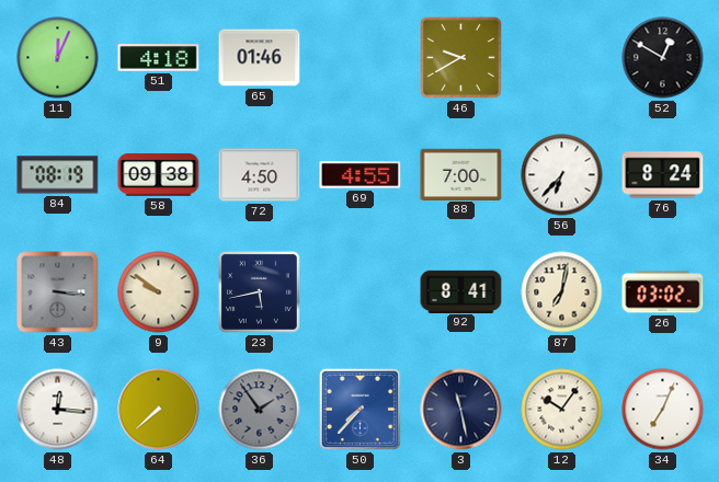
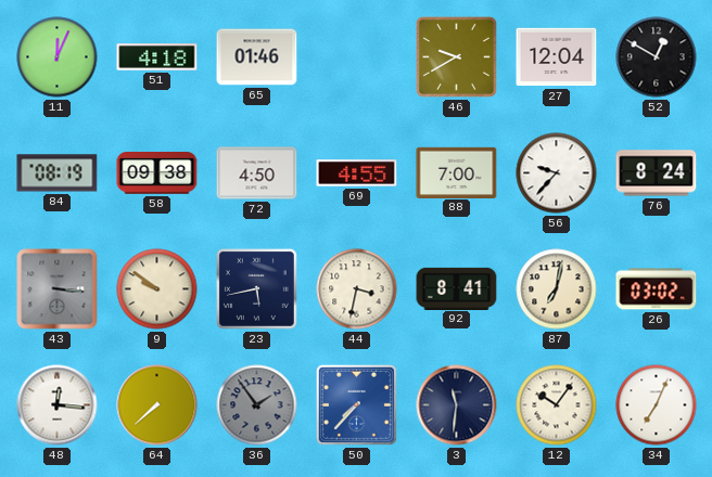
27: none -> 12:04
56: 6:37 -> 9:37
44: none -> 3:32
3: 11:28 -> 11:31
